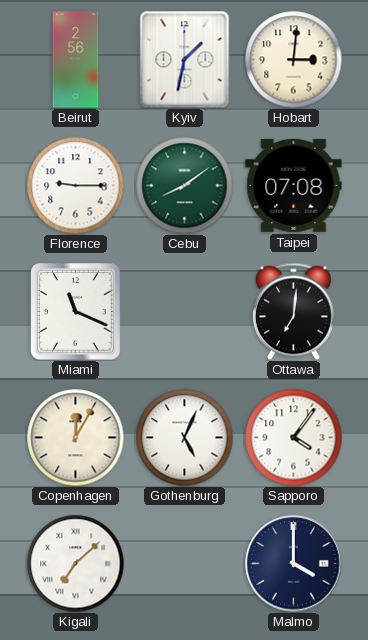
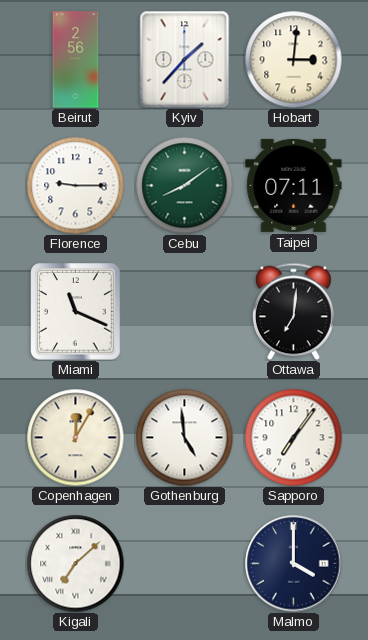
Kyiv: 1:32 -> 1:37
Taipei: 07:08 -> 07:11
Gothenburg: 5:04 -> 4:59
Sapporo: 4:06 -> 7:06
